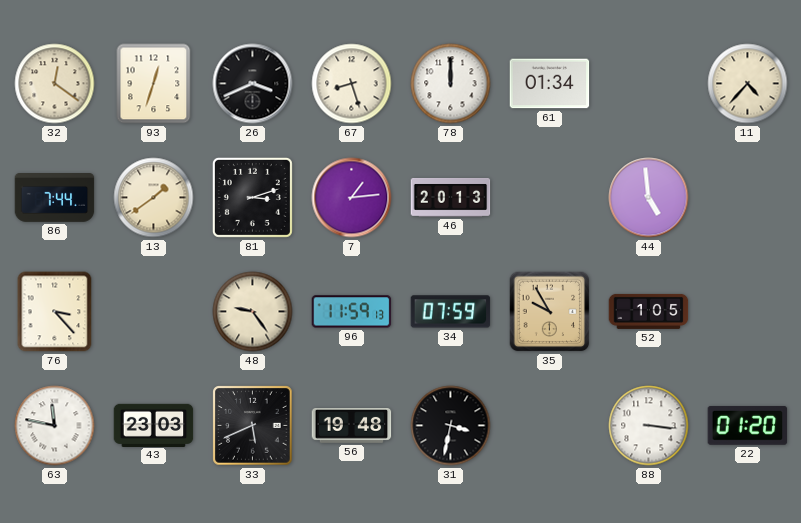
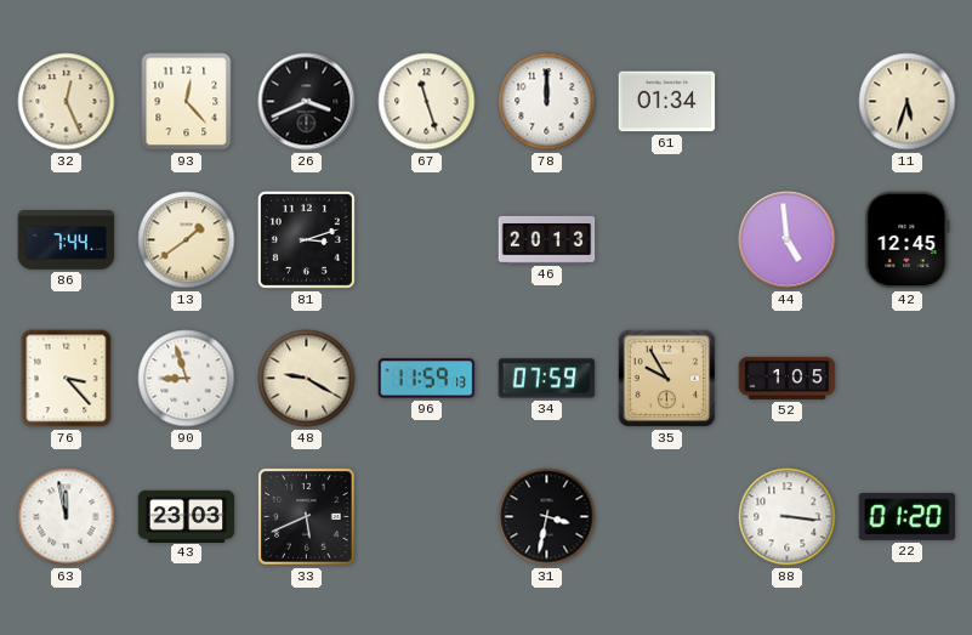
32: 12:21 -> 12:26
93: 12:33 -> 12:23
67: 8:27 -> 11:27
11: 4:37 -> 5:33
7: 1:14 -> none
42: none -> 12:45
90: none -> 8:57
48: 9:24 -> 9:20
63: 11:47 -> 11:58
56: 19:48 -> none
